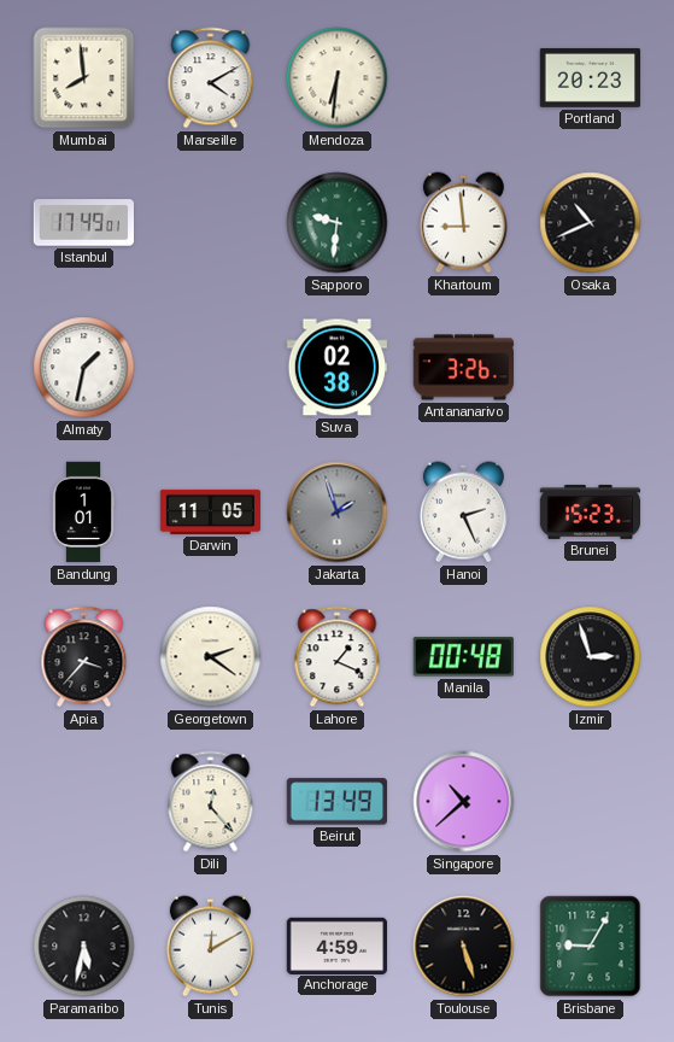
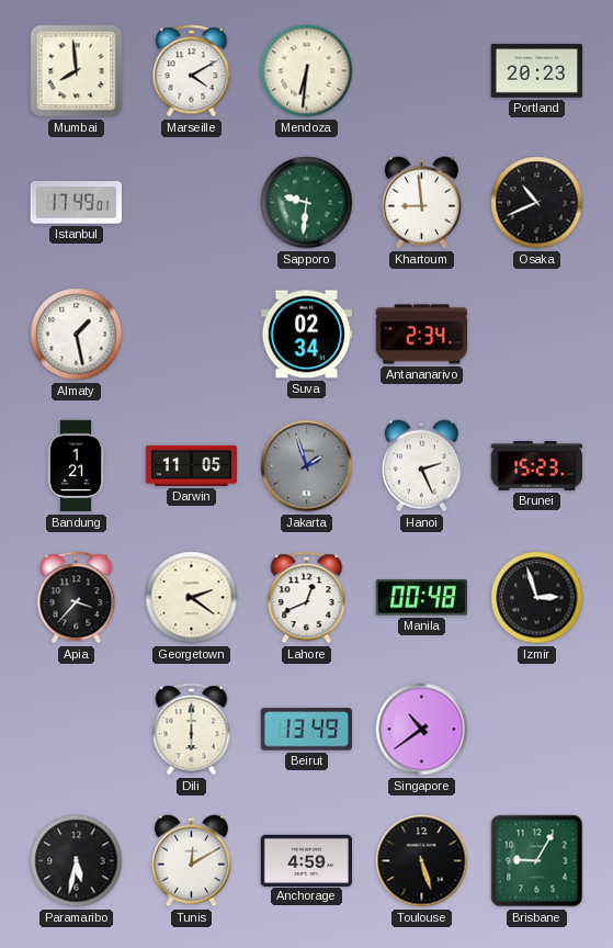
Almaty: 1:32 -> 1:28
Suva: 02:38 -> 02:34
Antananarivo: 3:26 -> 2:34
Bandung: 1:01 -> 1:21
Lahore: 1:19 -> 12:41
Dili: 12:23 -> 6:00
Singapore: 10:38 -> 10:39
